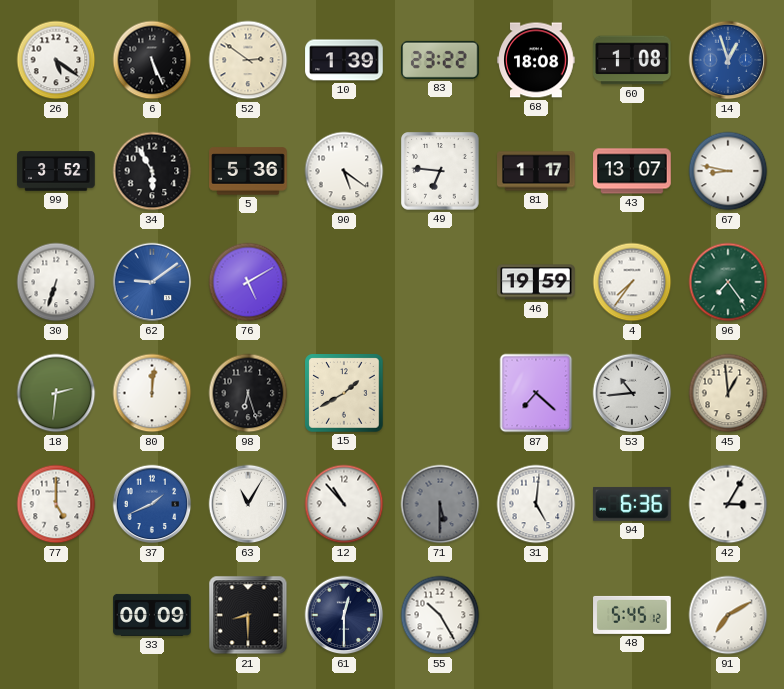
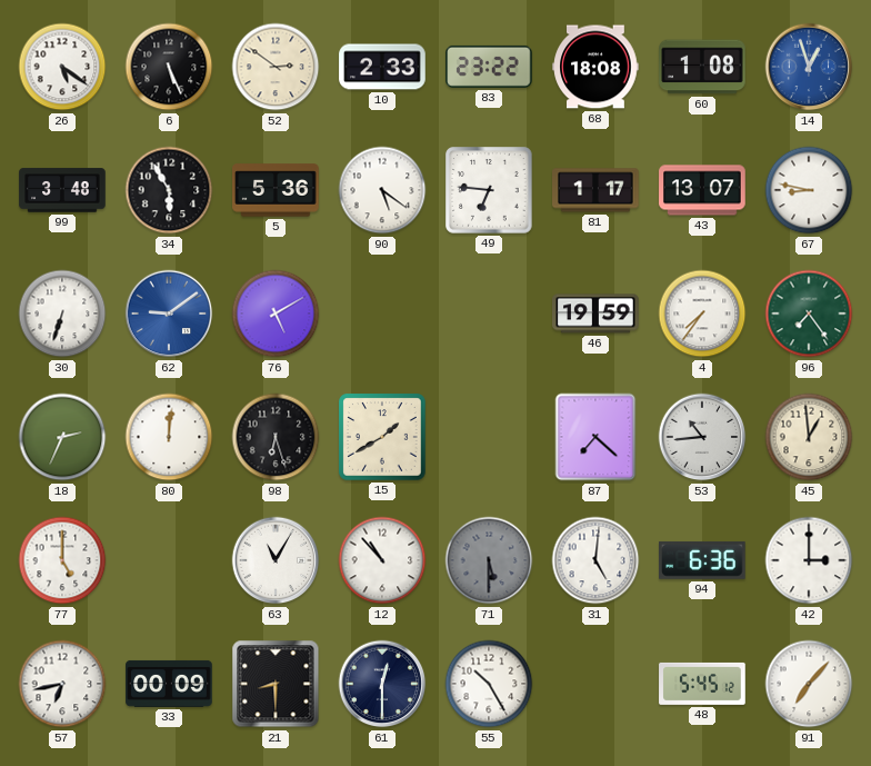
10: 1:39 -> 2:33
99: 3:52 -> 3:48
18: 2:31 -> 2:34
37: 1:41 -> none
42: 3:05 -> 3:00
57: none -> 6:43
91: 7:10 -> 7:07
